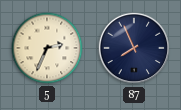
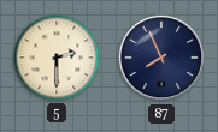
5: 2:34 -> 2:30
